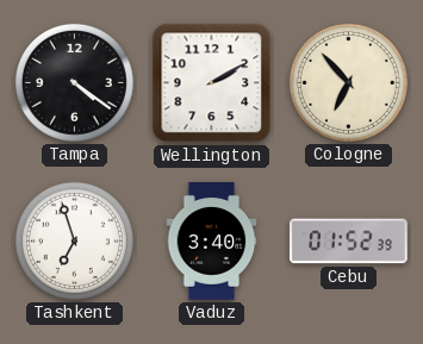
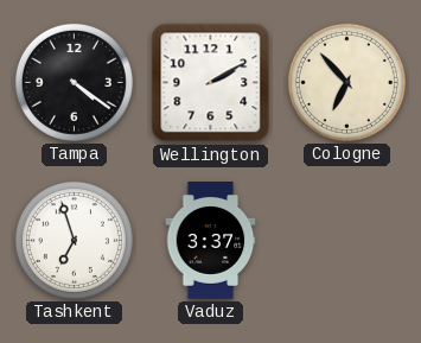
Vaduz: 3:40 -> 3:37
Cebu: 01:52 -> none
